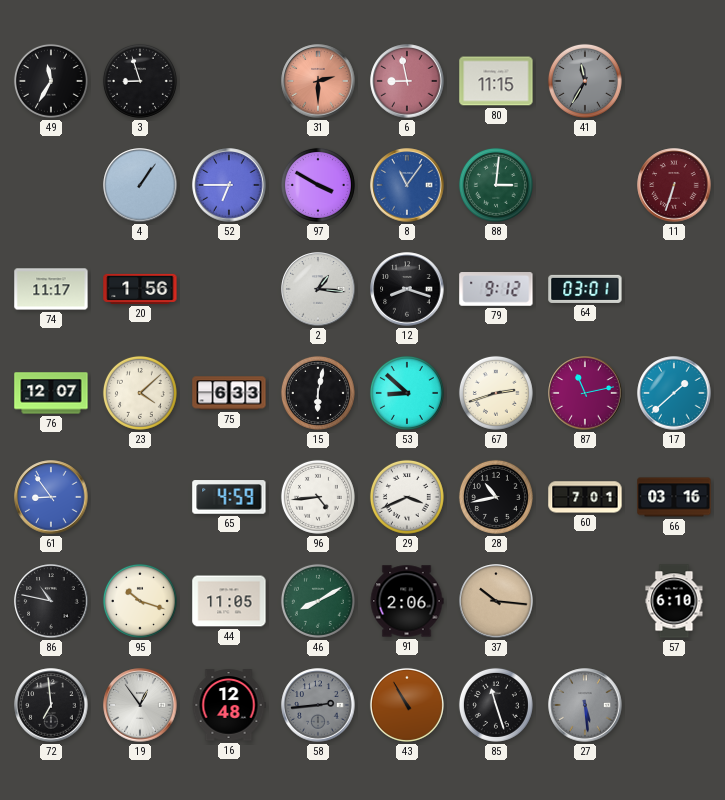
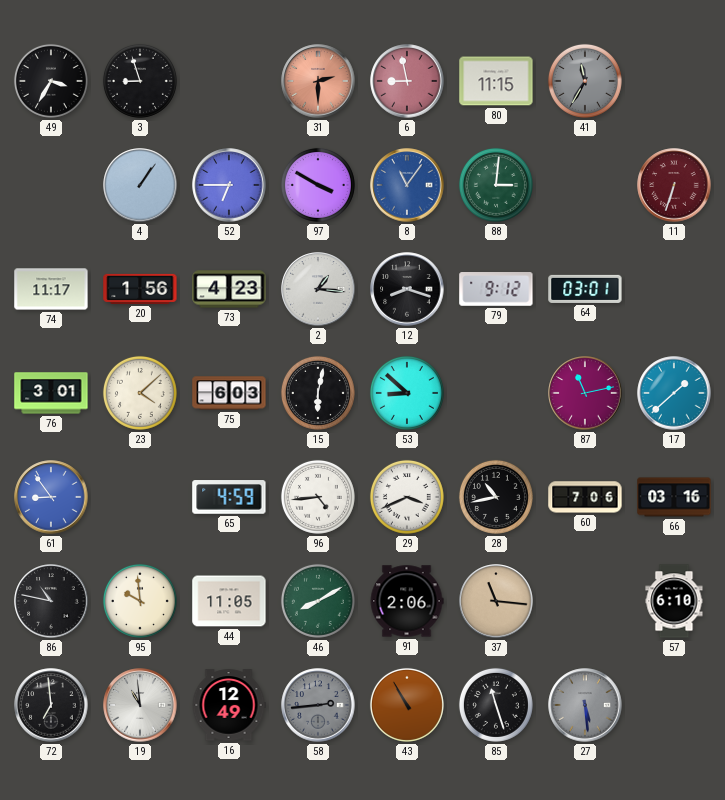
49: 11:35 -> 3:35
73: none -> 4:23
76: 12:07 -> 3:01
75: 6:33 -> 6:03
67: 2:42 -> none
60: 7:01 -> 7:06
95: 10:18 -> 9:59
37: 10:16 -> 11:16
19: 12:54 -> 10:59
16: 12:48 -> 12:49
